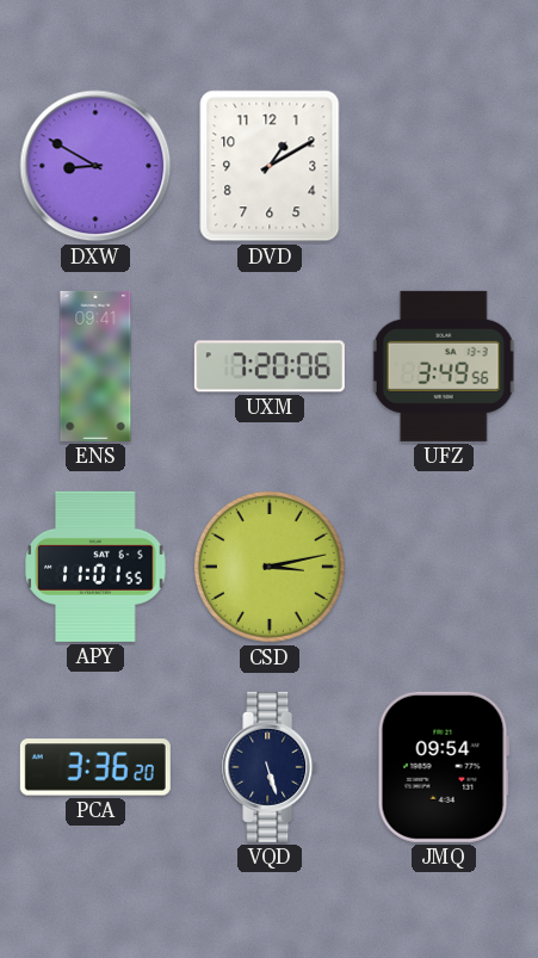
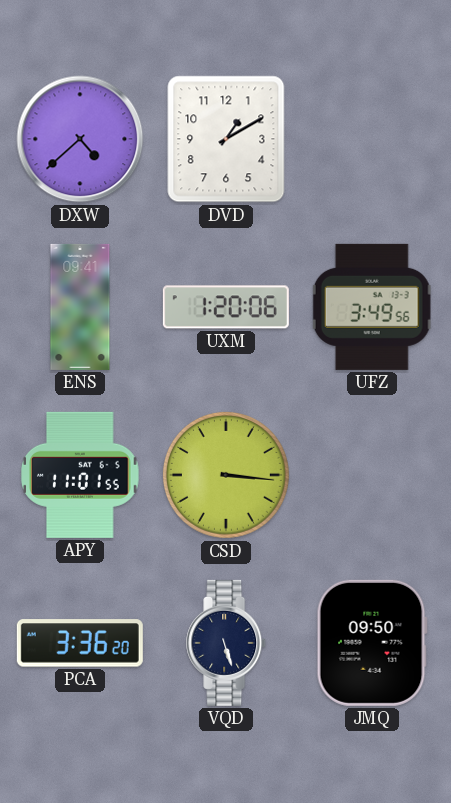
DXW: 8:50 -> 4:38
UXM: 7:20 -> 1:20
CSD: 3:13 -> 3:16
JMQ: 09:54 -> 09:50
